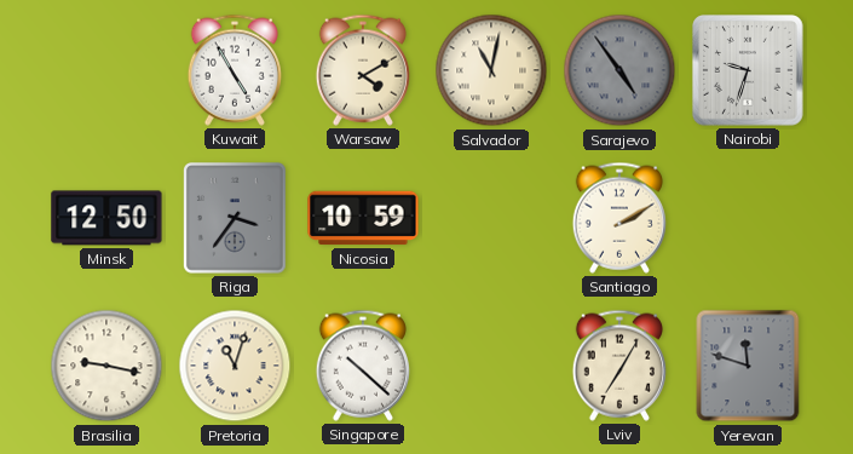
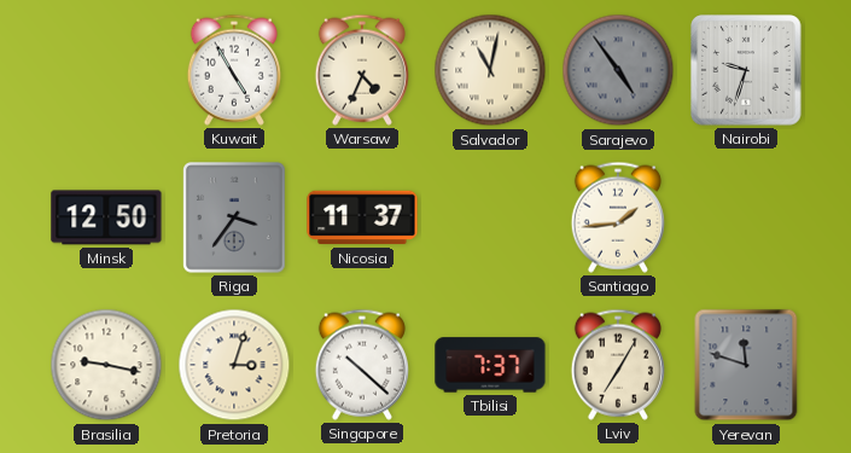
Warsaw: 4:10 -> 4:34
Nicosia: 10:59 -> 11:37
Santiago: 2:10 -> 1:44
Pretoria: 11:03 -> 3:03
Tbilisi: none -> 7:37
